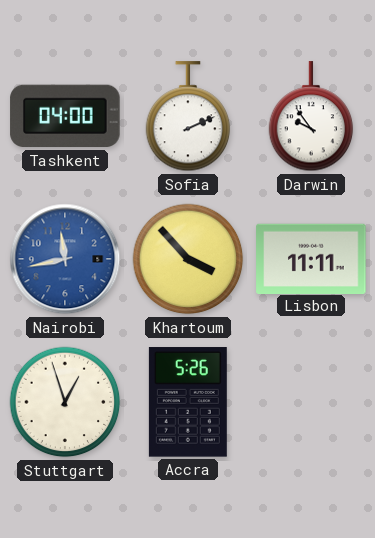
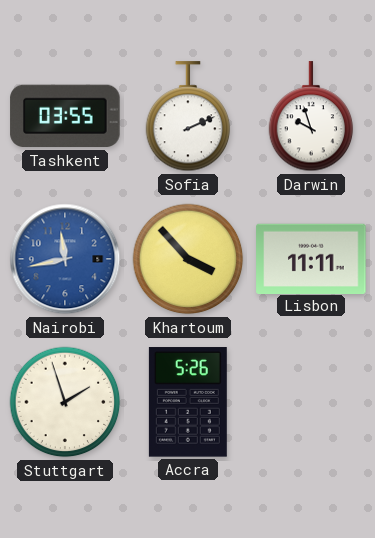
Tashkent: 04:00 -> 03:55
Darwin: 9:54 -> 9:57
Stuttgart: 12:57 -> 1:57
